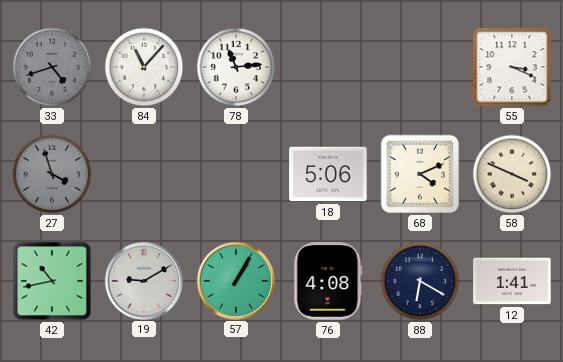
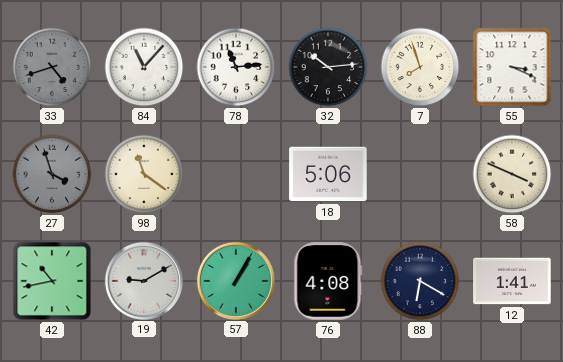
32: none -> 10:14
7: none -> 7:57
98: none -> 11:21
68: 4:11 -> none
